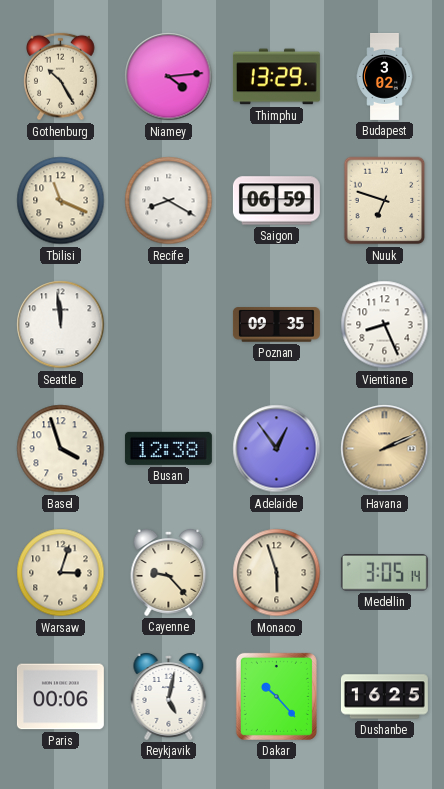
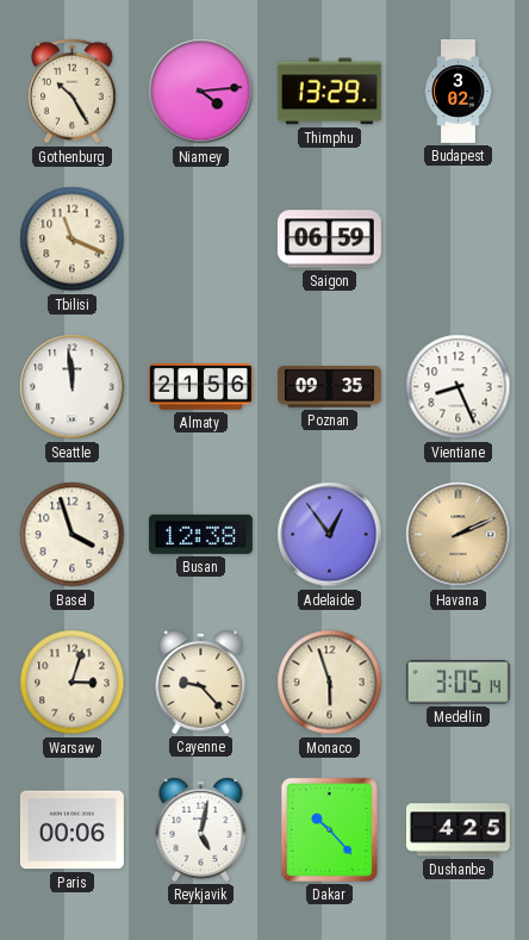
Recife: 8:20 -> none
Nuuk: 6:48 -> none
Almaty: none -> 21:56
Dushanbe: 16:25 -> 4:25
